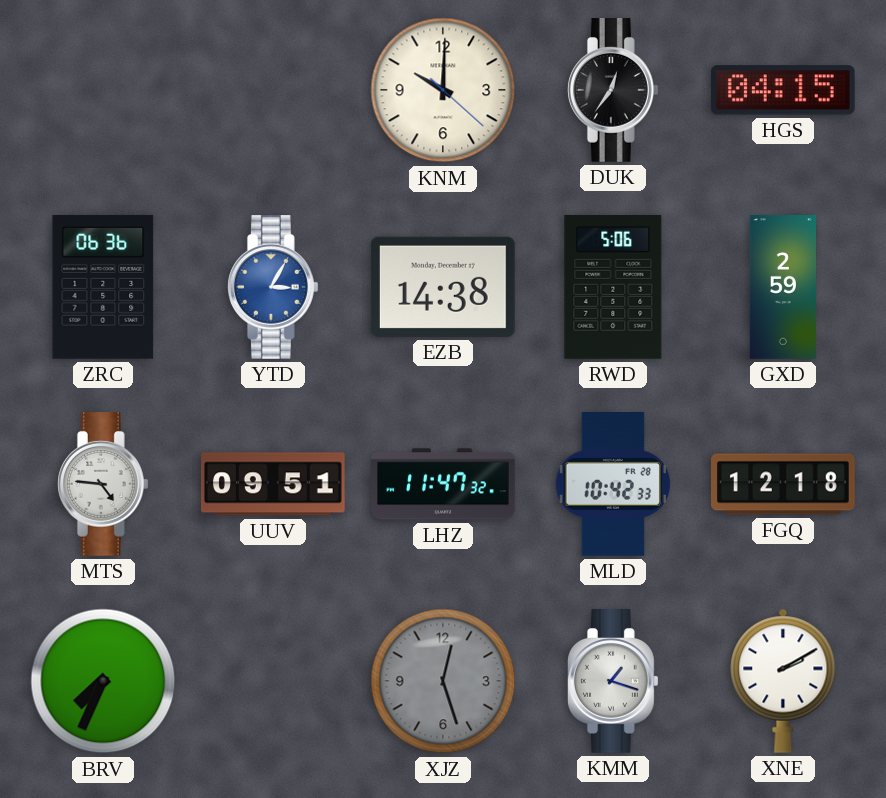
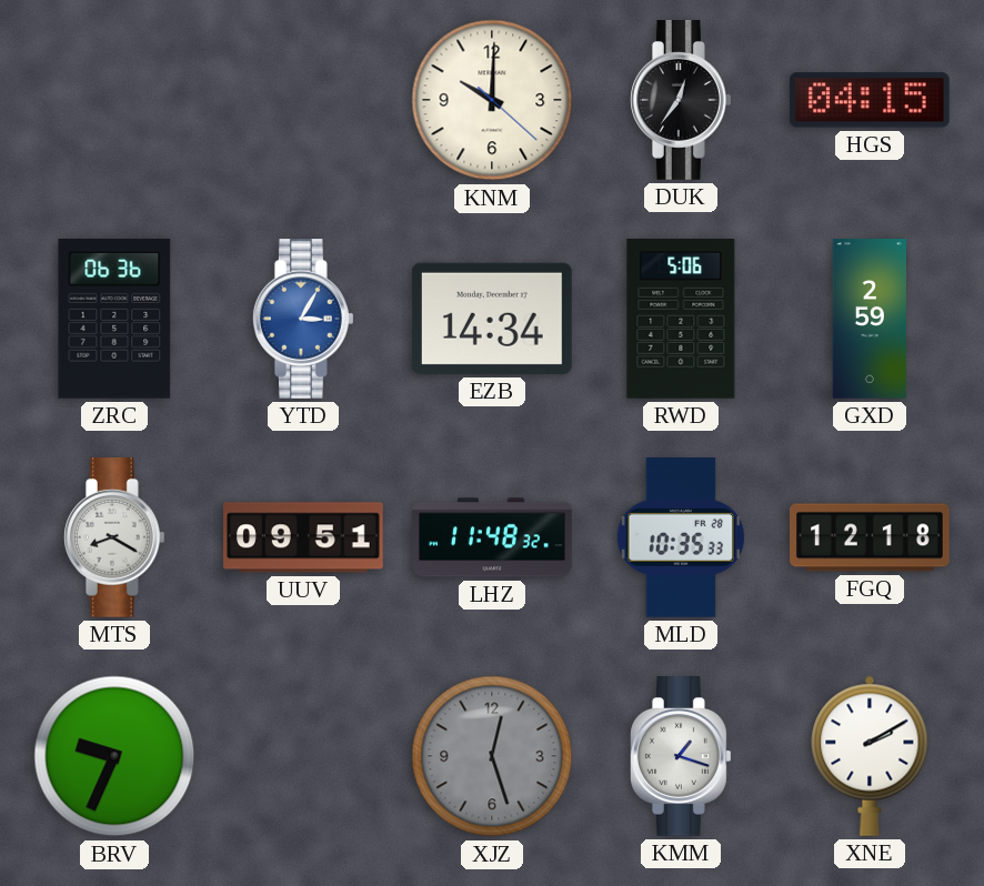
EZB: 14:38 -> 14:34
MTS: 4:46 -> 8:20
LHZ: 11:47 -> 11:48
MLD: 10:42 -> 10:35
BRV: 7:34 -> 9:34
